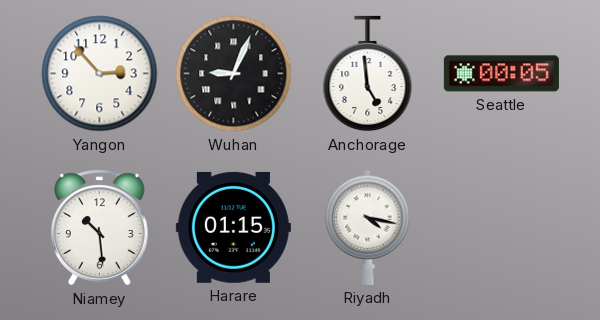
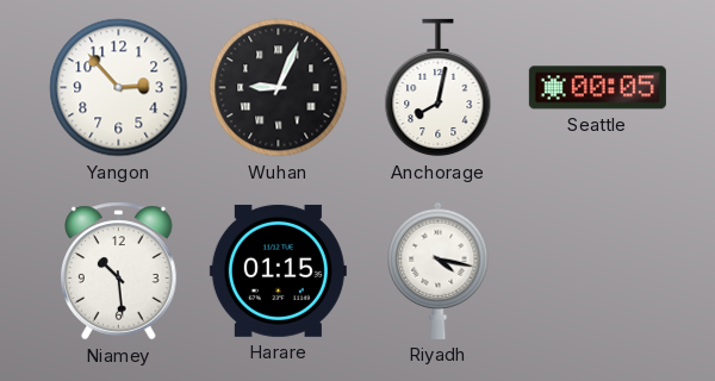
Anchorage: 4:59 -> 8:02
